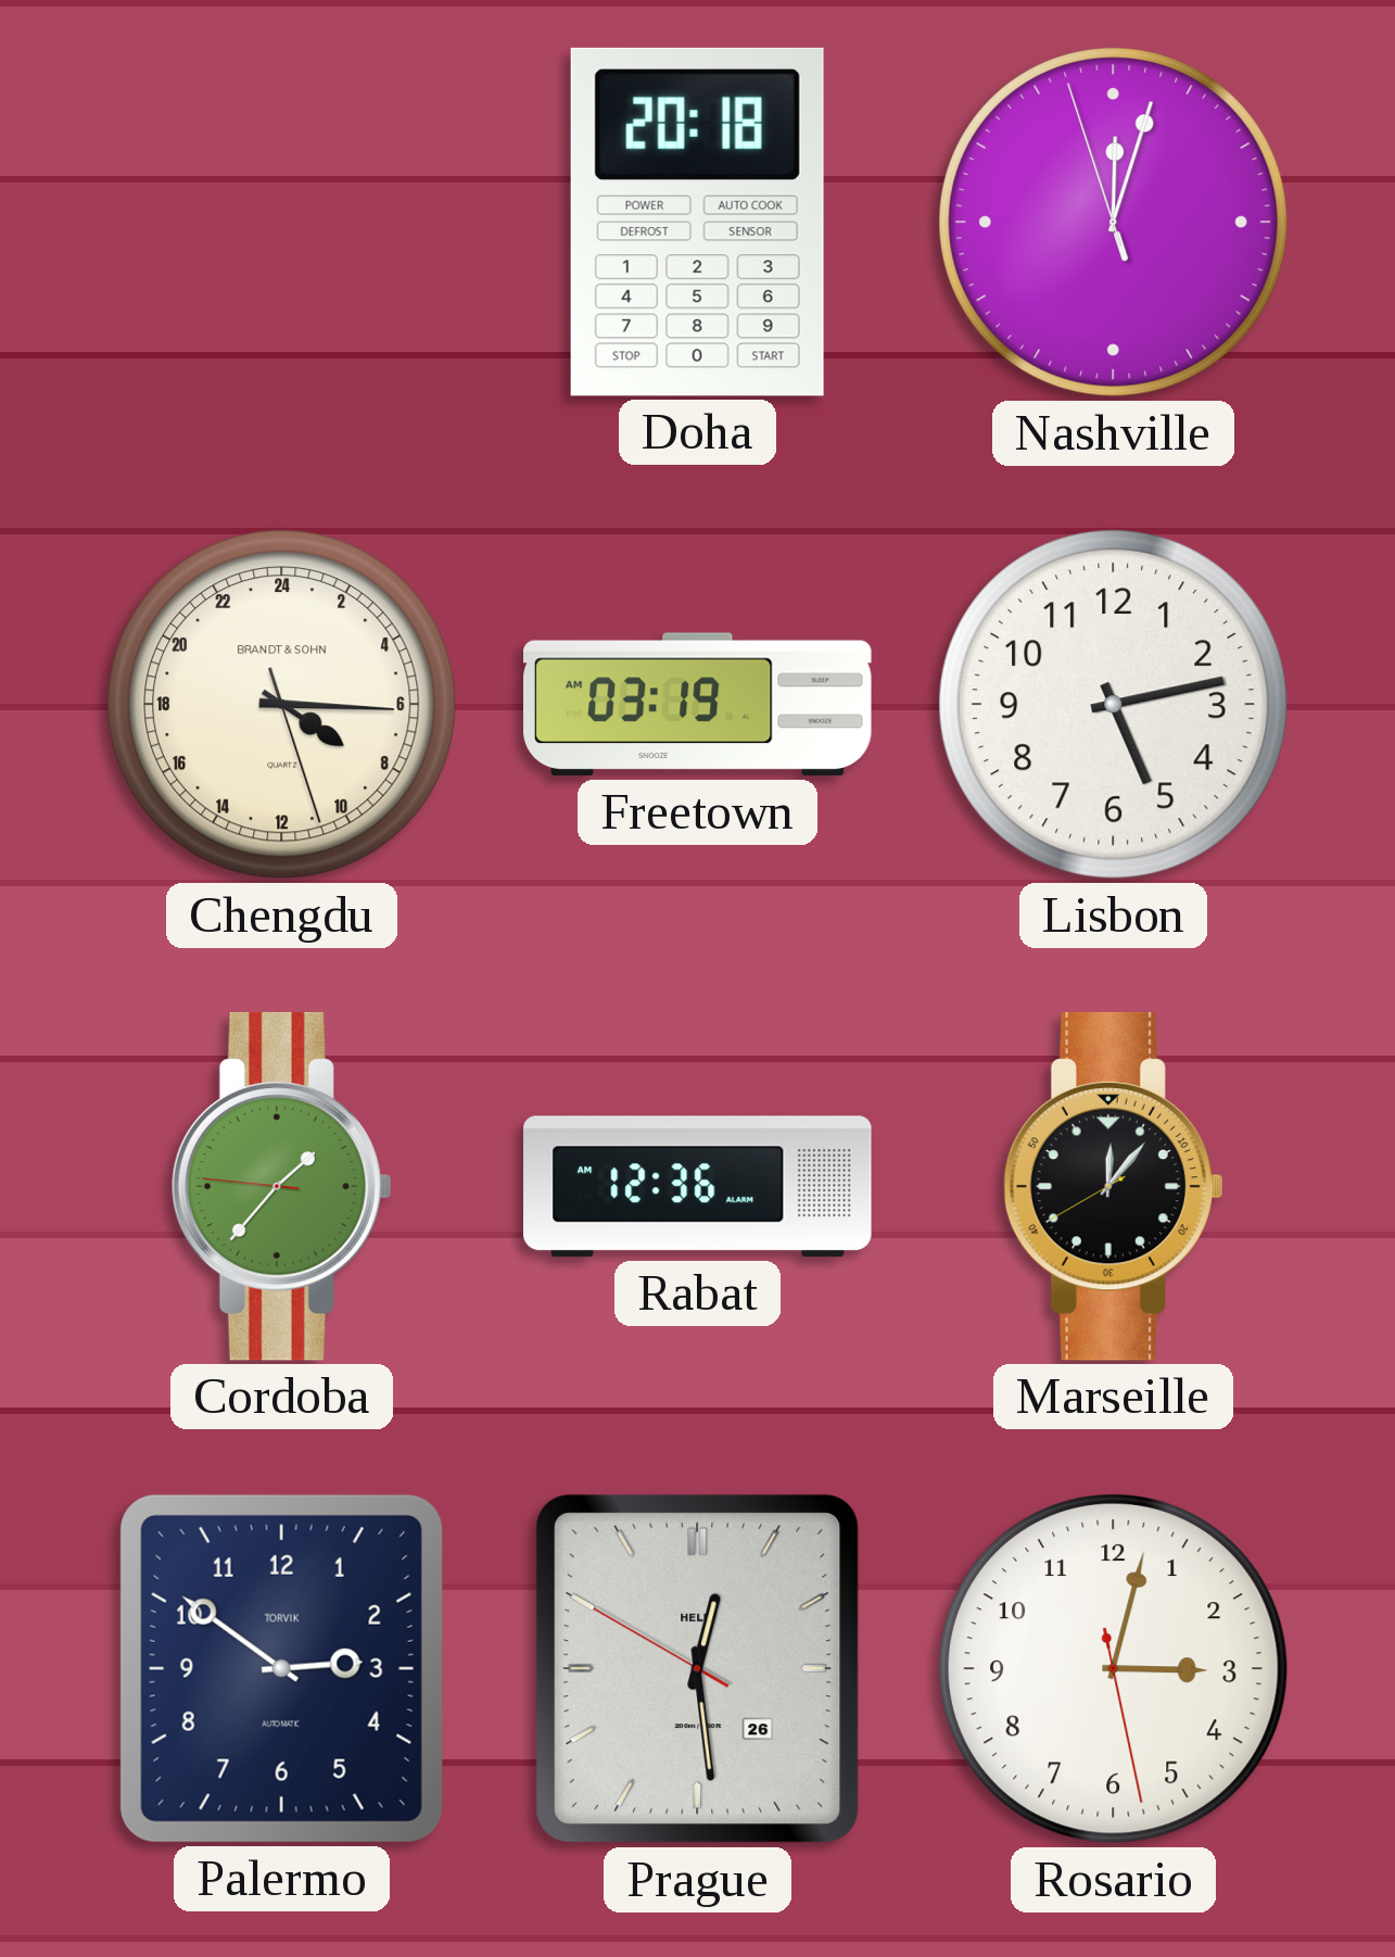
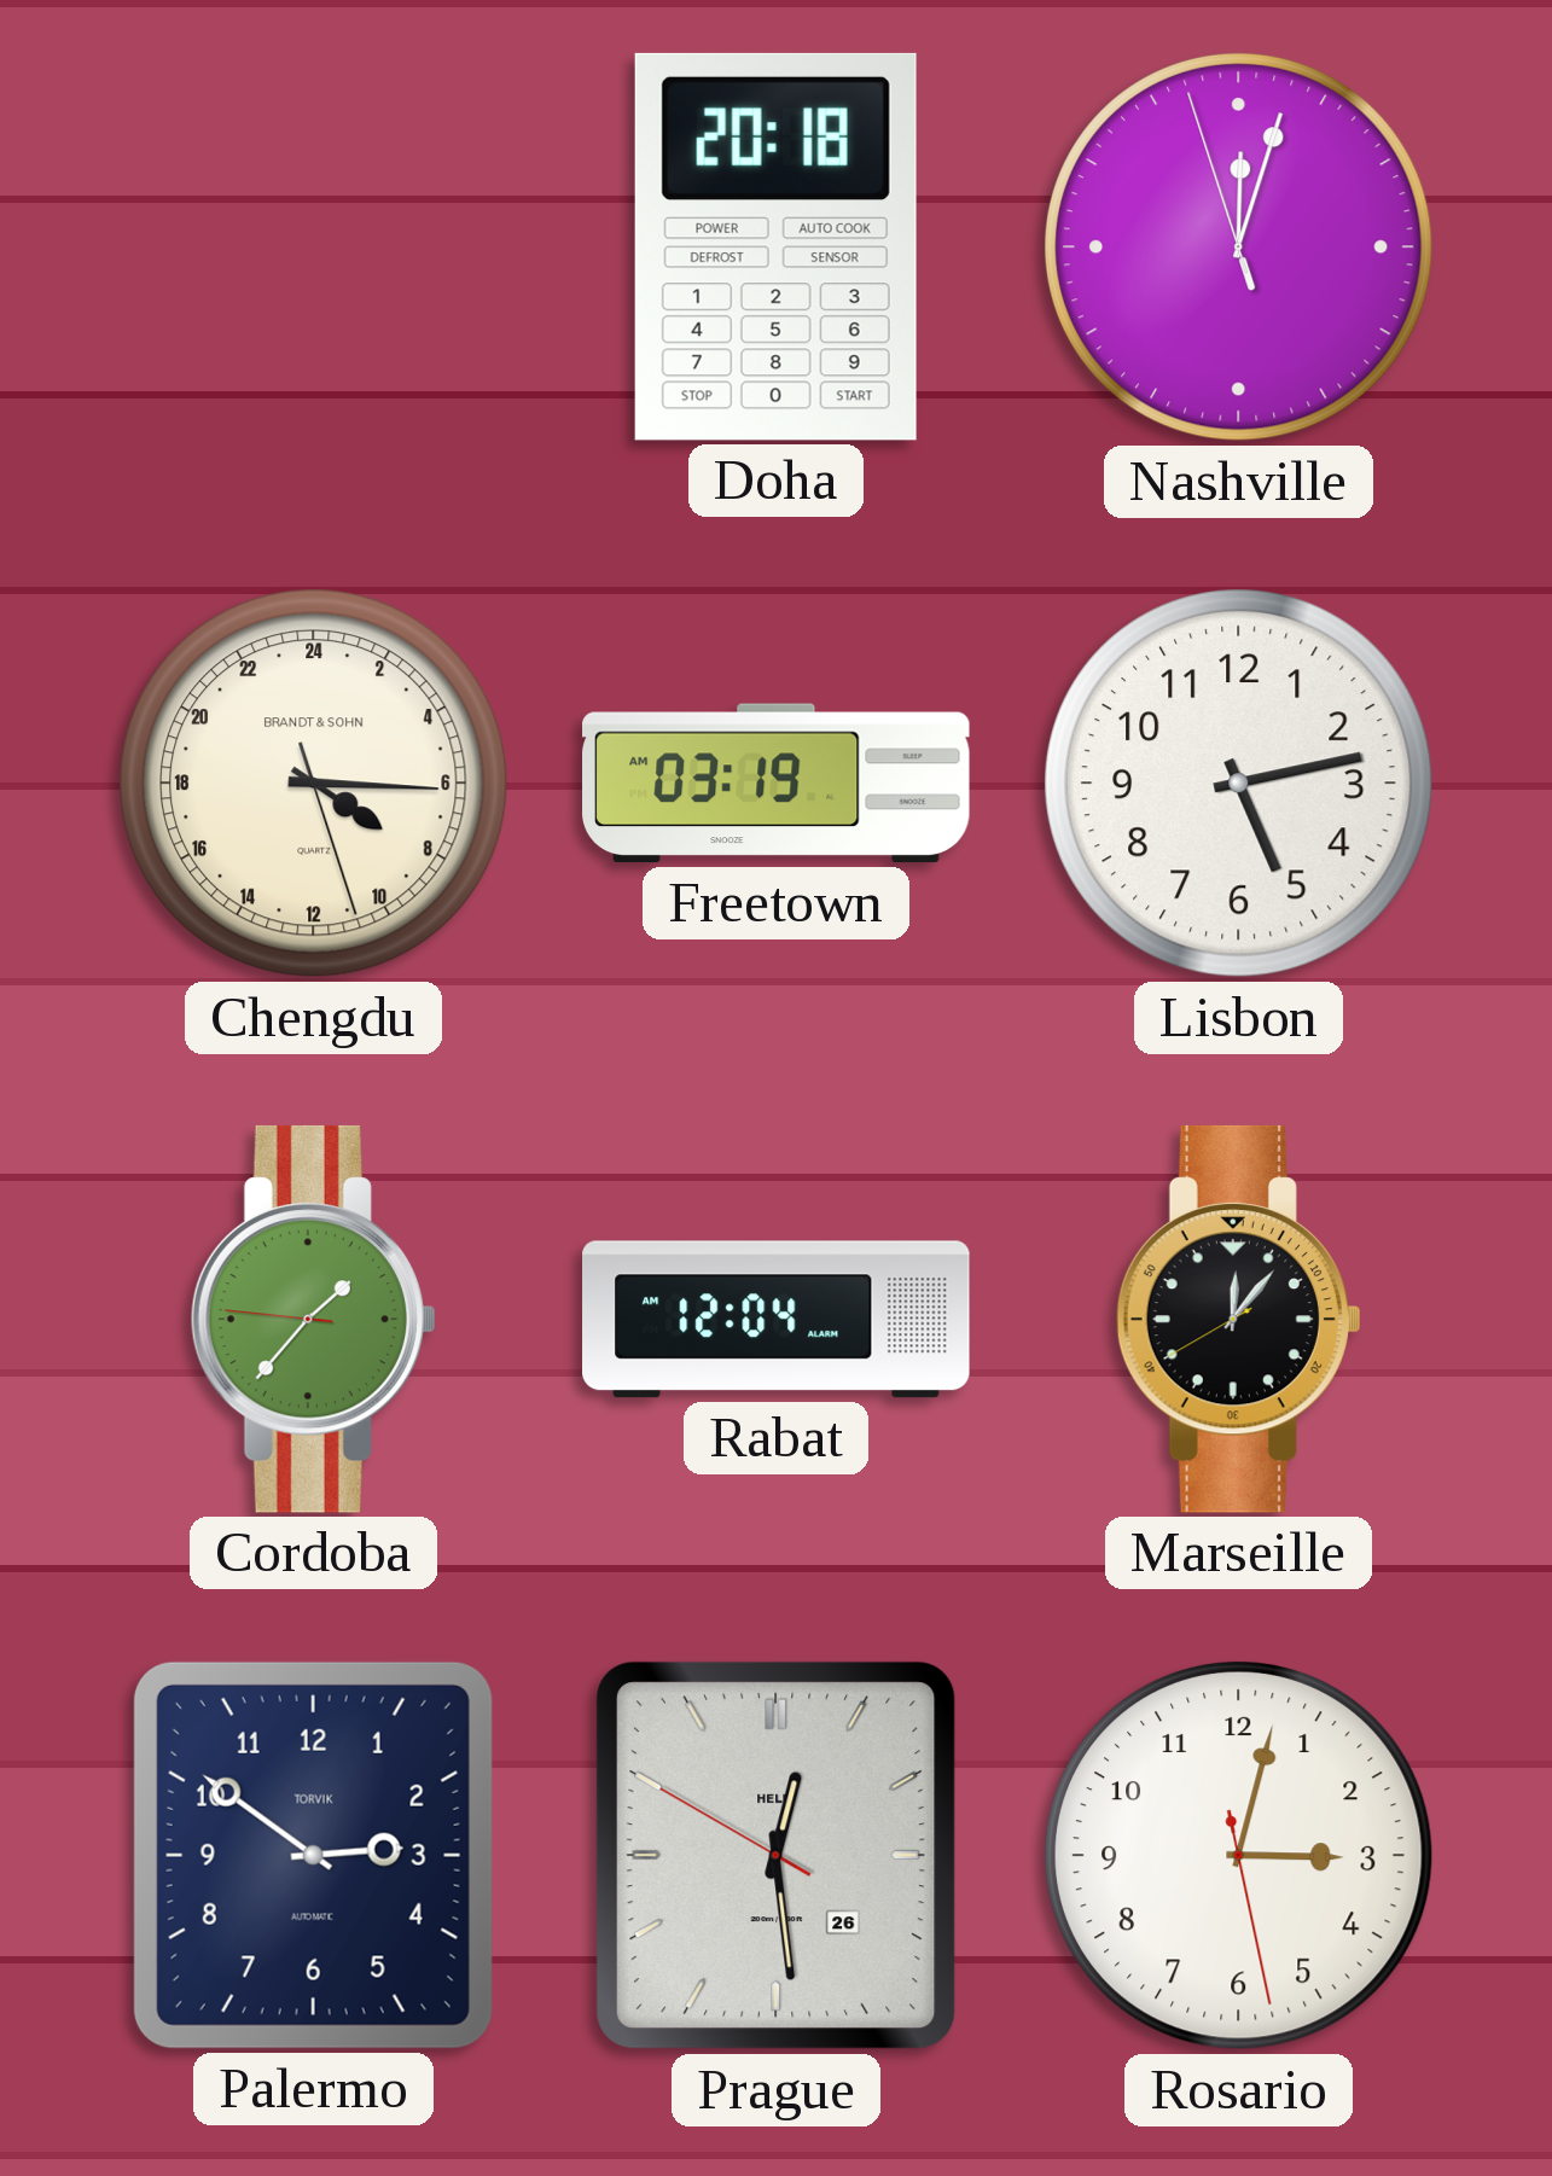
Rabat: 12:36 -> 12:04
